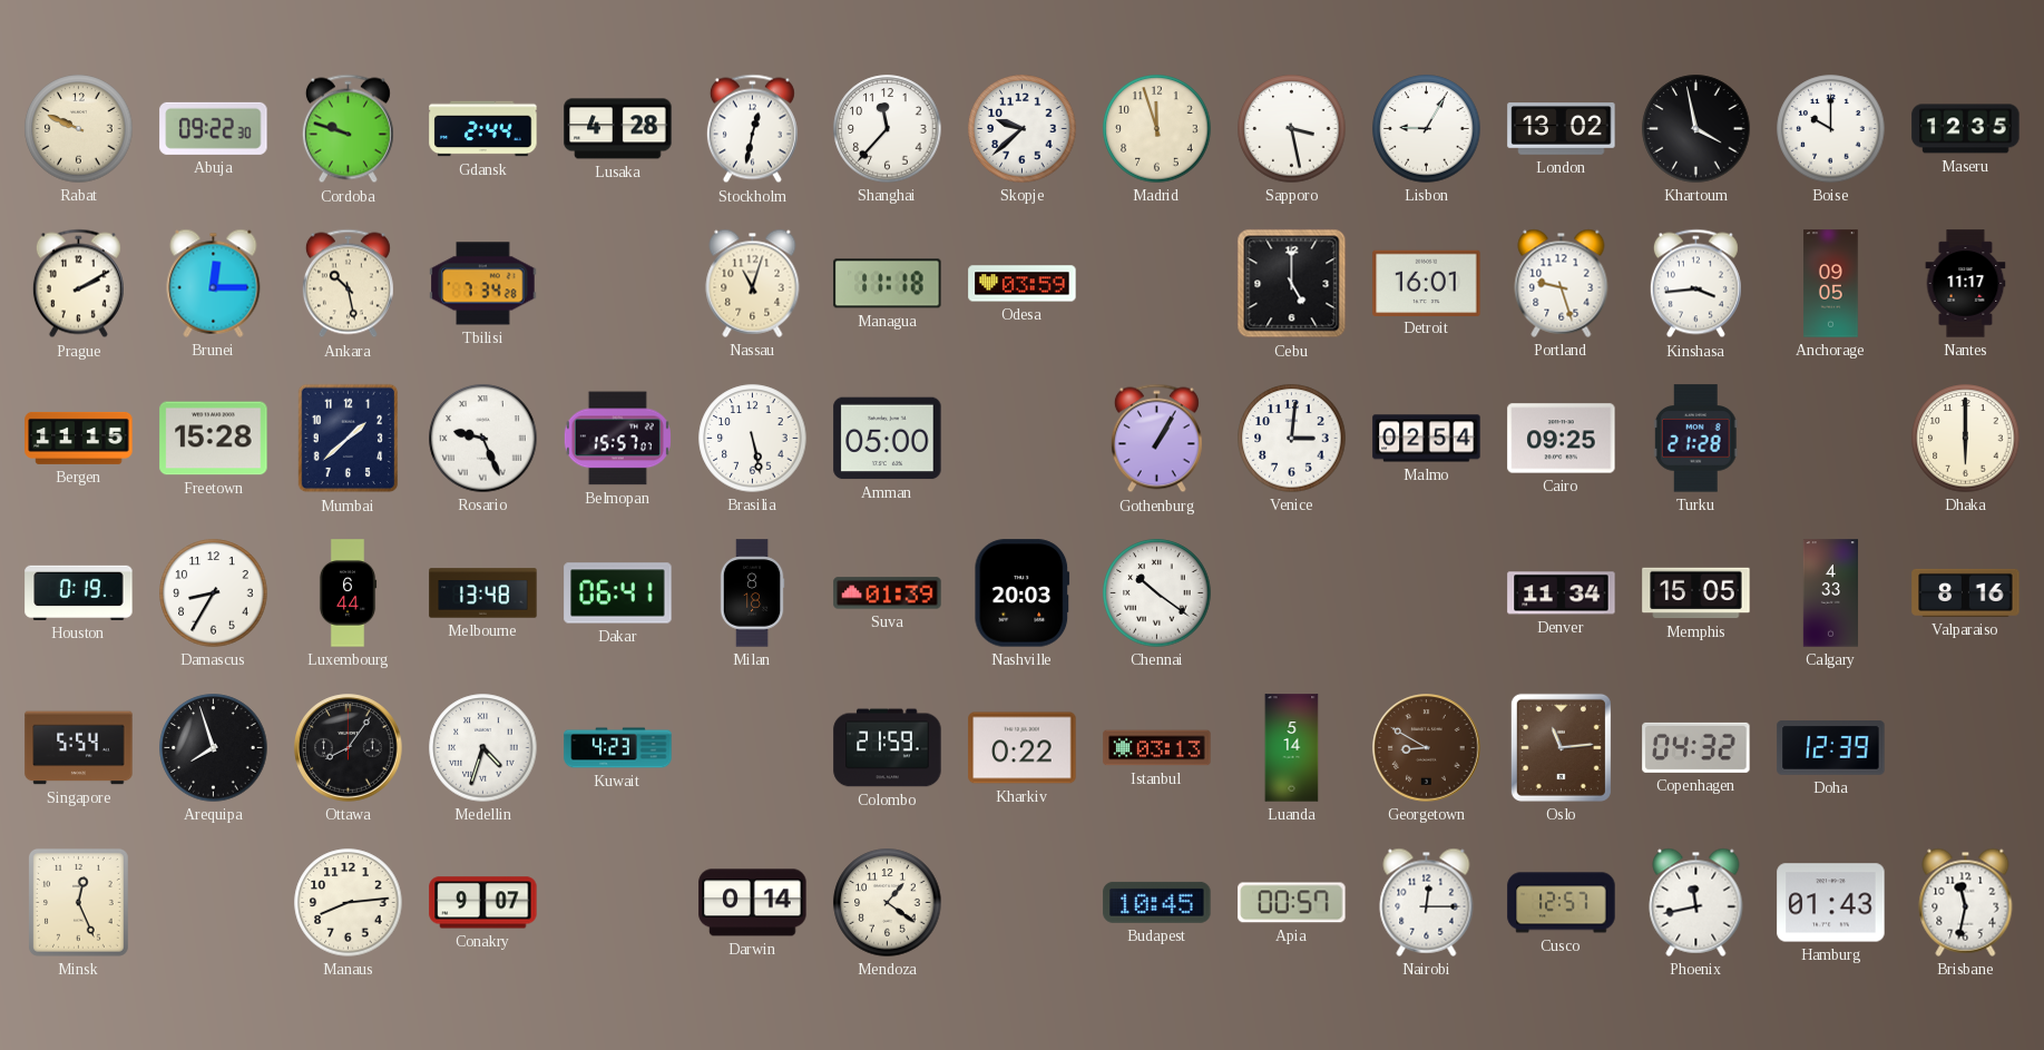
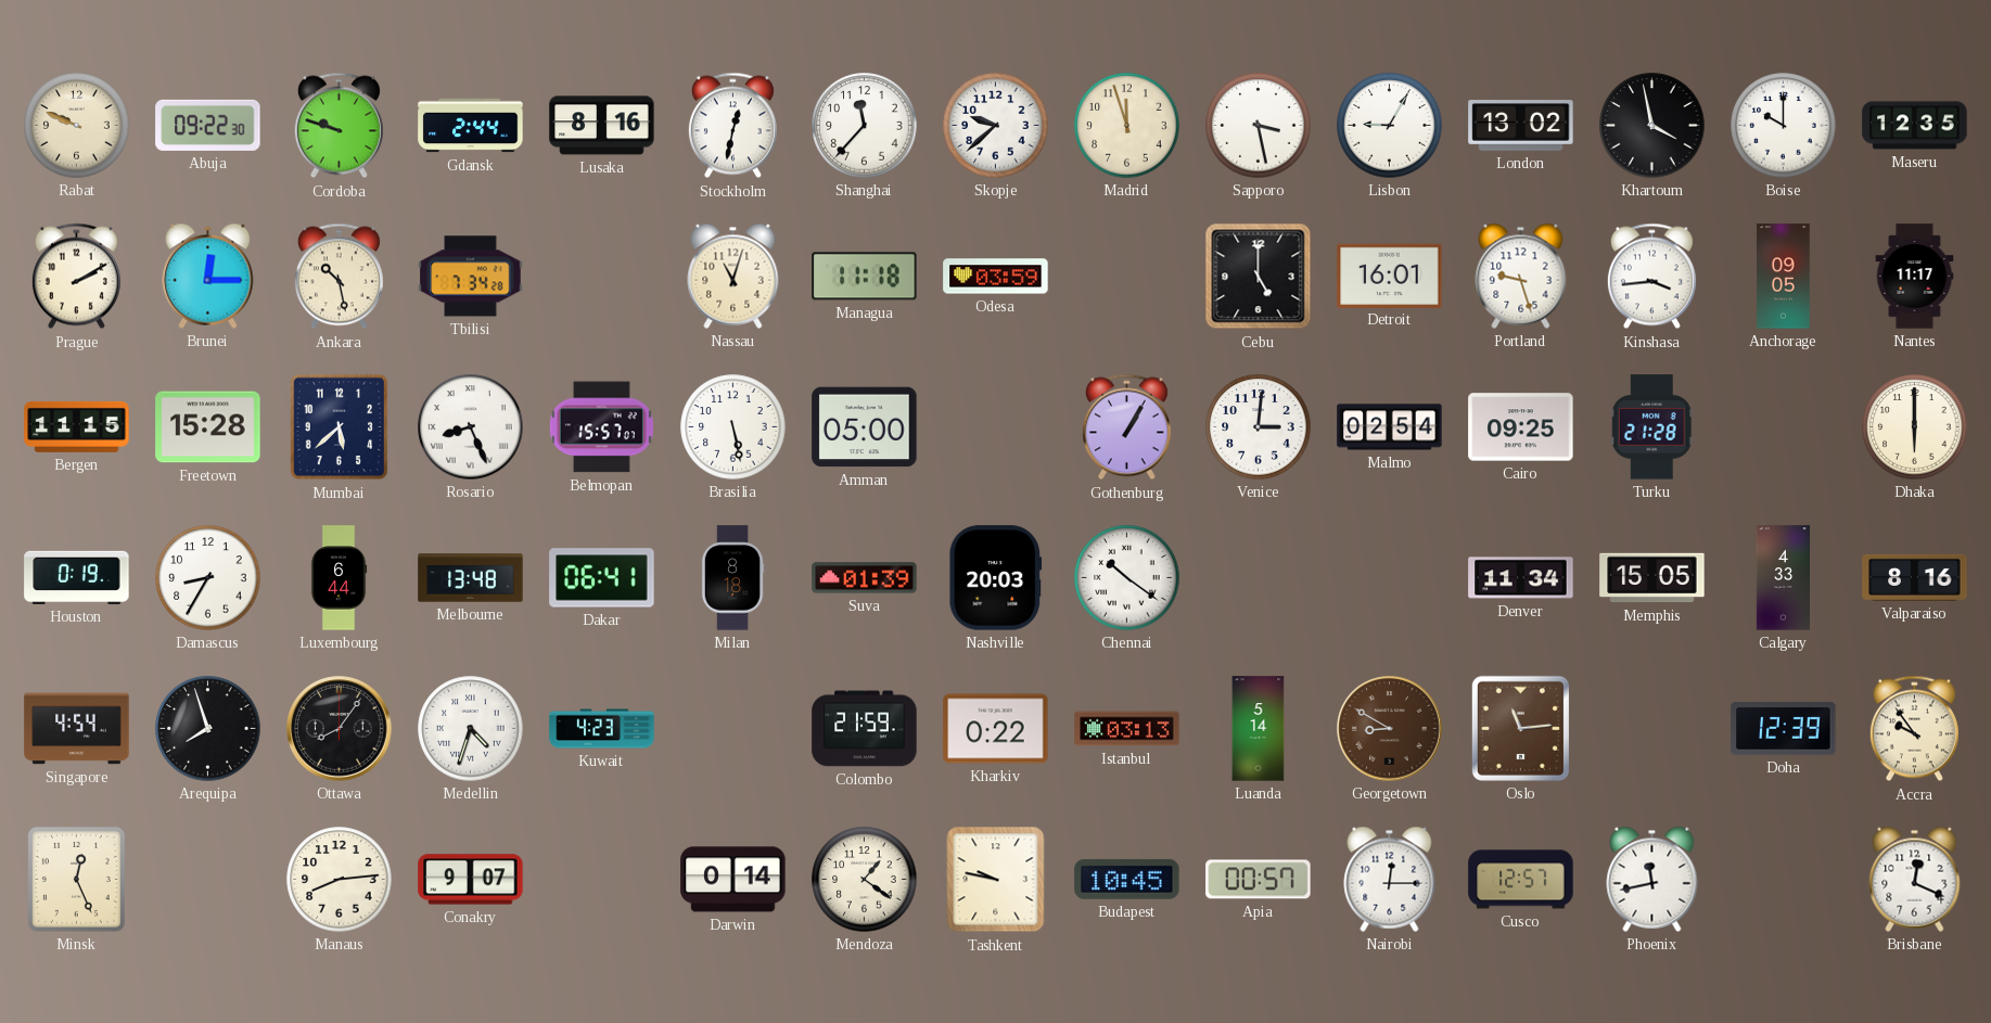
Lusaka: 4:28 -> 8:16
Mumbai: 1:38 -> 5:38
Rosario: 9:26 -> 8:26
Singapore: 5:54 -> 4:54
Copenhagen: 04:32 -> none
Accra: none -> 9:54
Tashkent: none -> 9:47
Hamburg: 01:43 -> none
Brisbane: 11:32 -> 12:19
